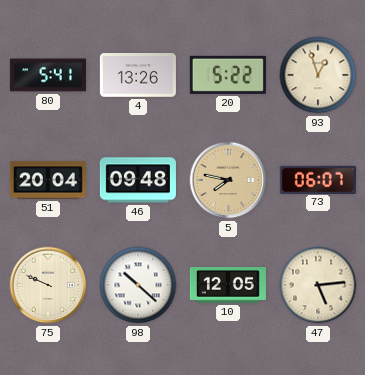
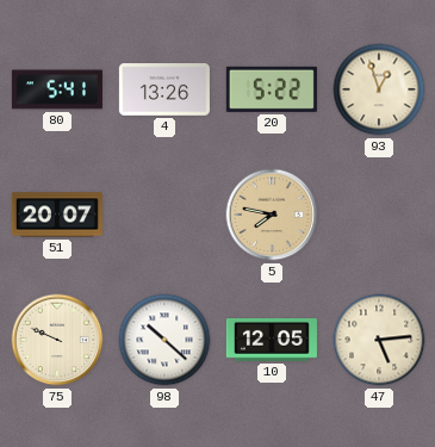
51: 20:04 -> 20:07
46: 09:48 -> none
73: 06:07 -> none
